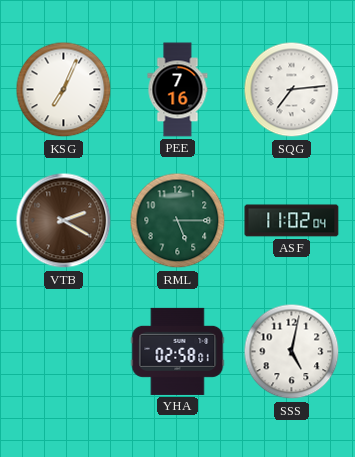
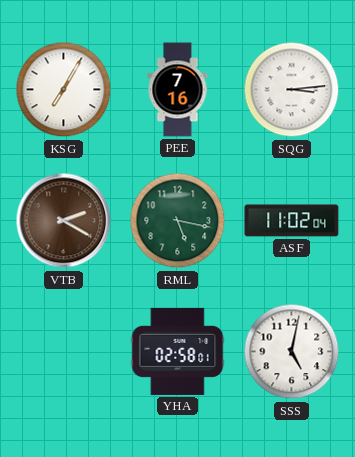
KSG: 7:04 -> 7:05
SQG: 7:14 -> 3:14
RML: 5:15 -> 5:17
